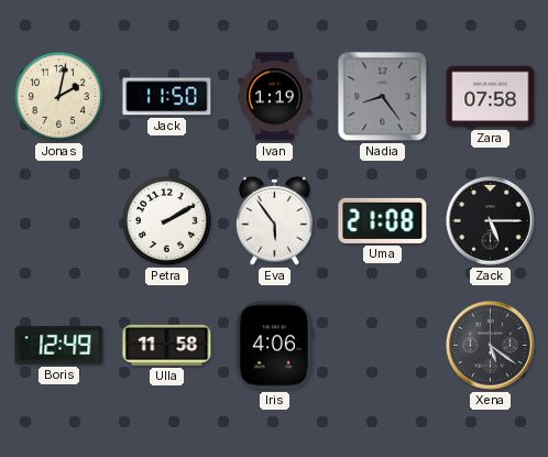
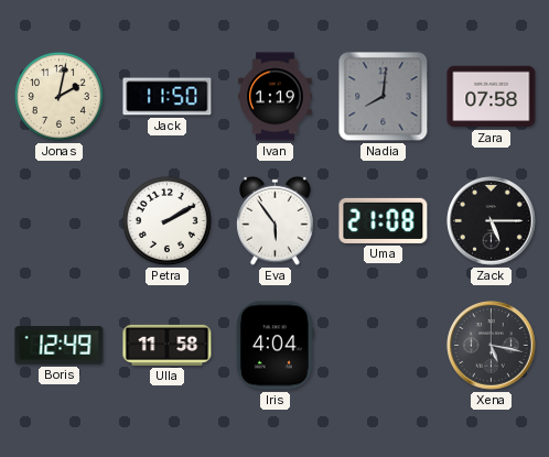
Nadia: 8:24 -> 8:01
Iris: 4:06 -> 4:04
Xena: 5:21 -> 5:17
